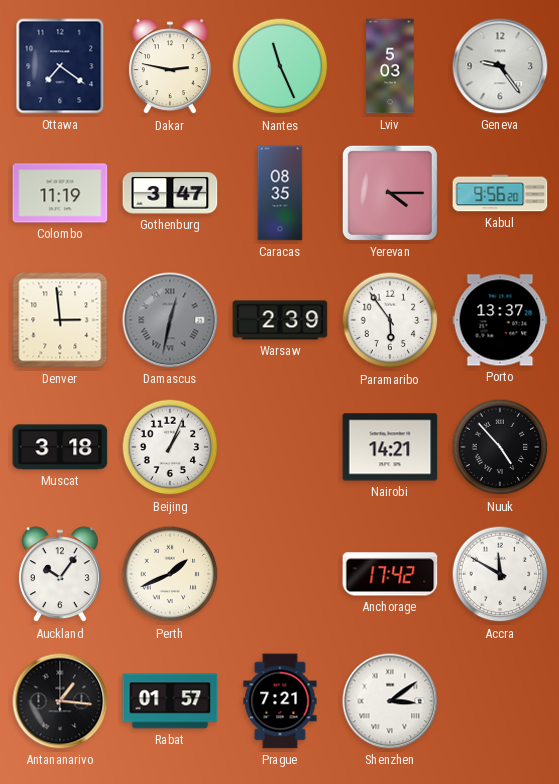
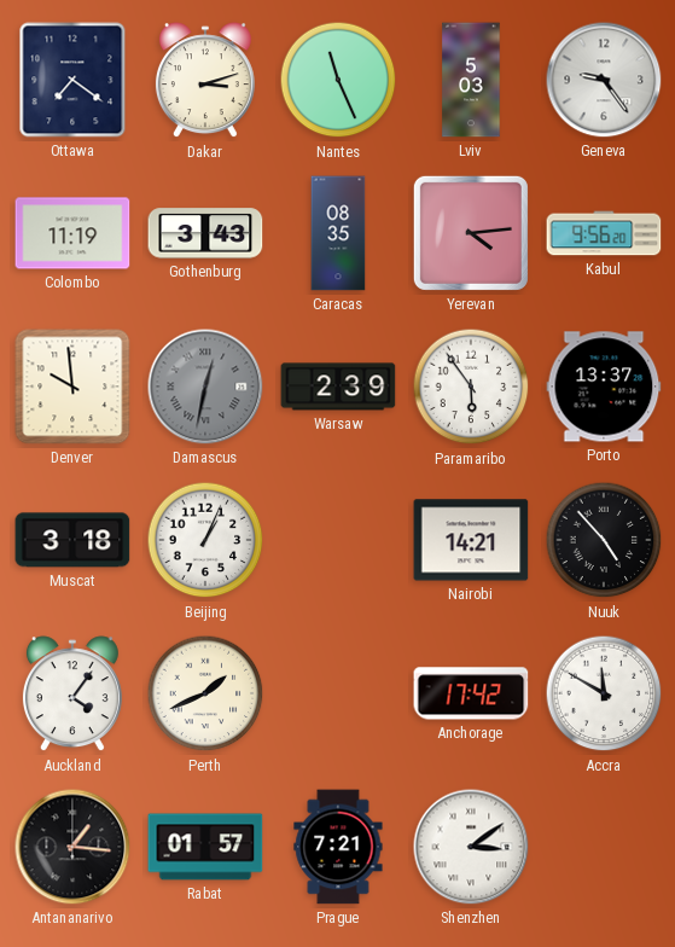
Dakar: 2:47 -> 3:12
Gothenburg: 3:47 -> 3:43
Yerevan: 4:15 -> 4:14
Denver: 2:59 -> 9:59
Auckland: 10:06 -> 4:06
